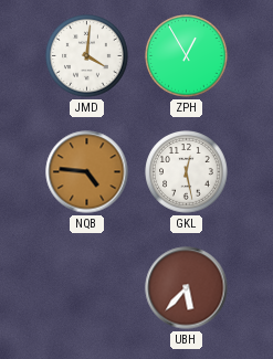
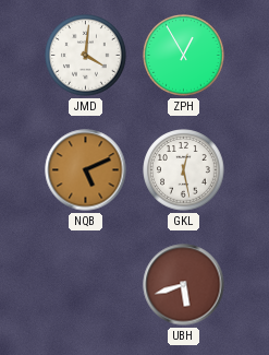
NQB: 4:46 -> 5:11
UBH: 5:37 -> 5:42
